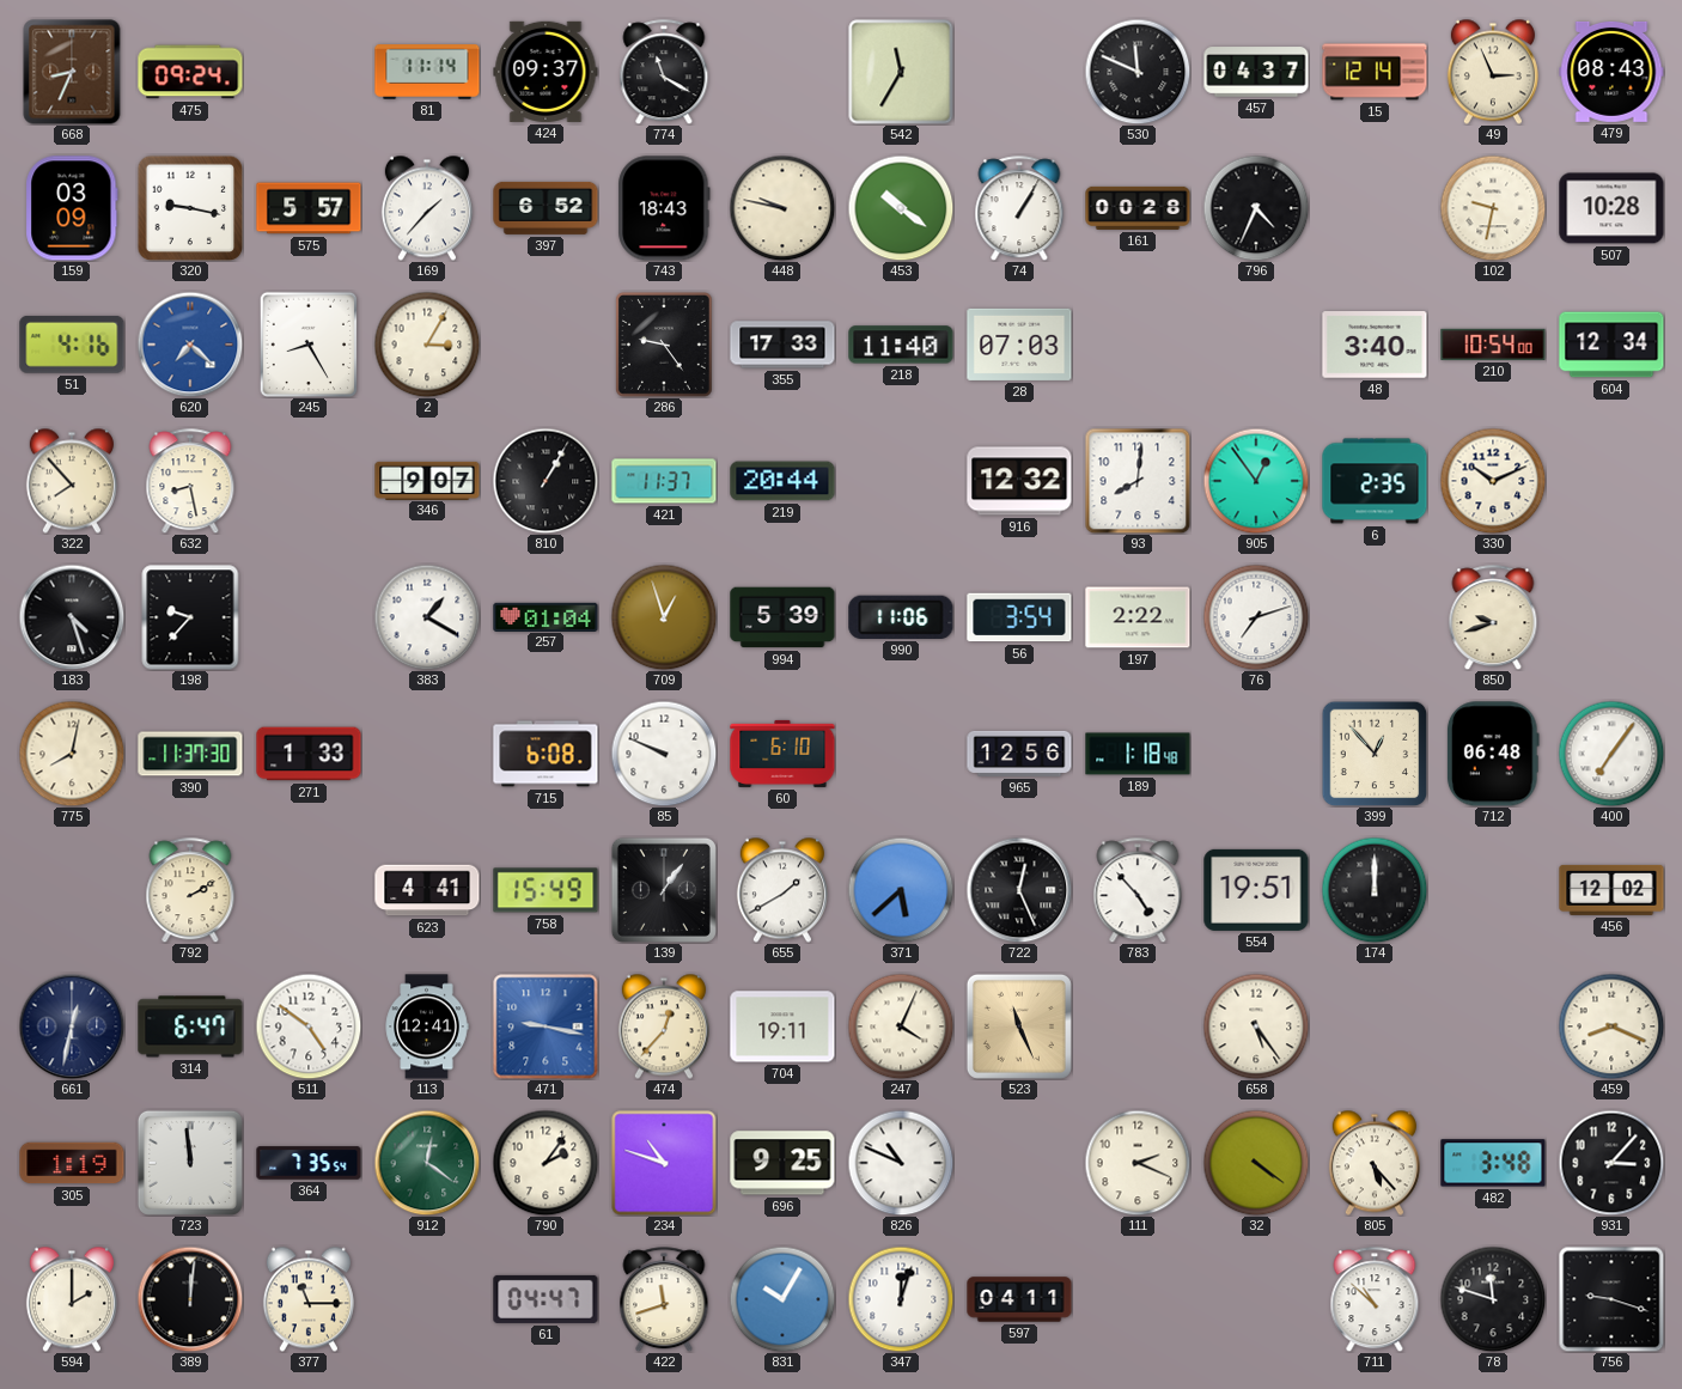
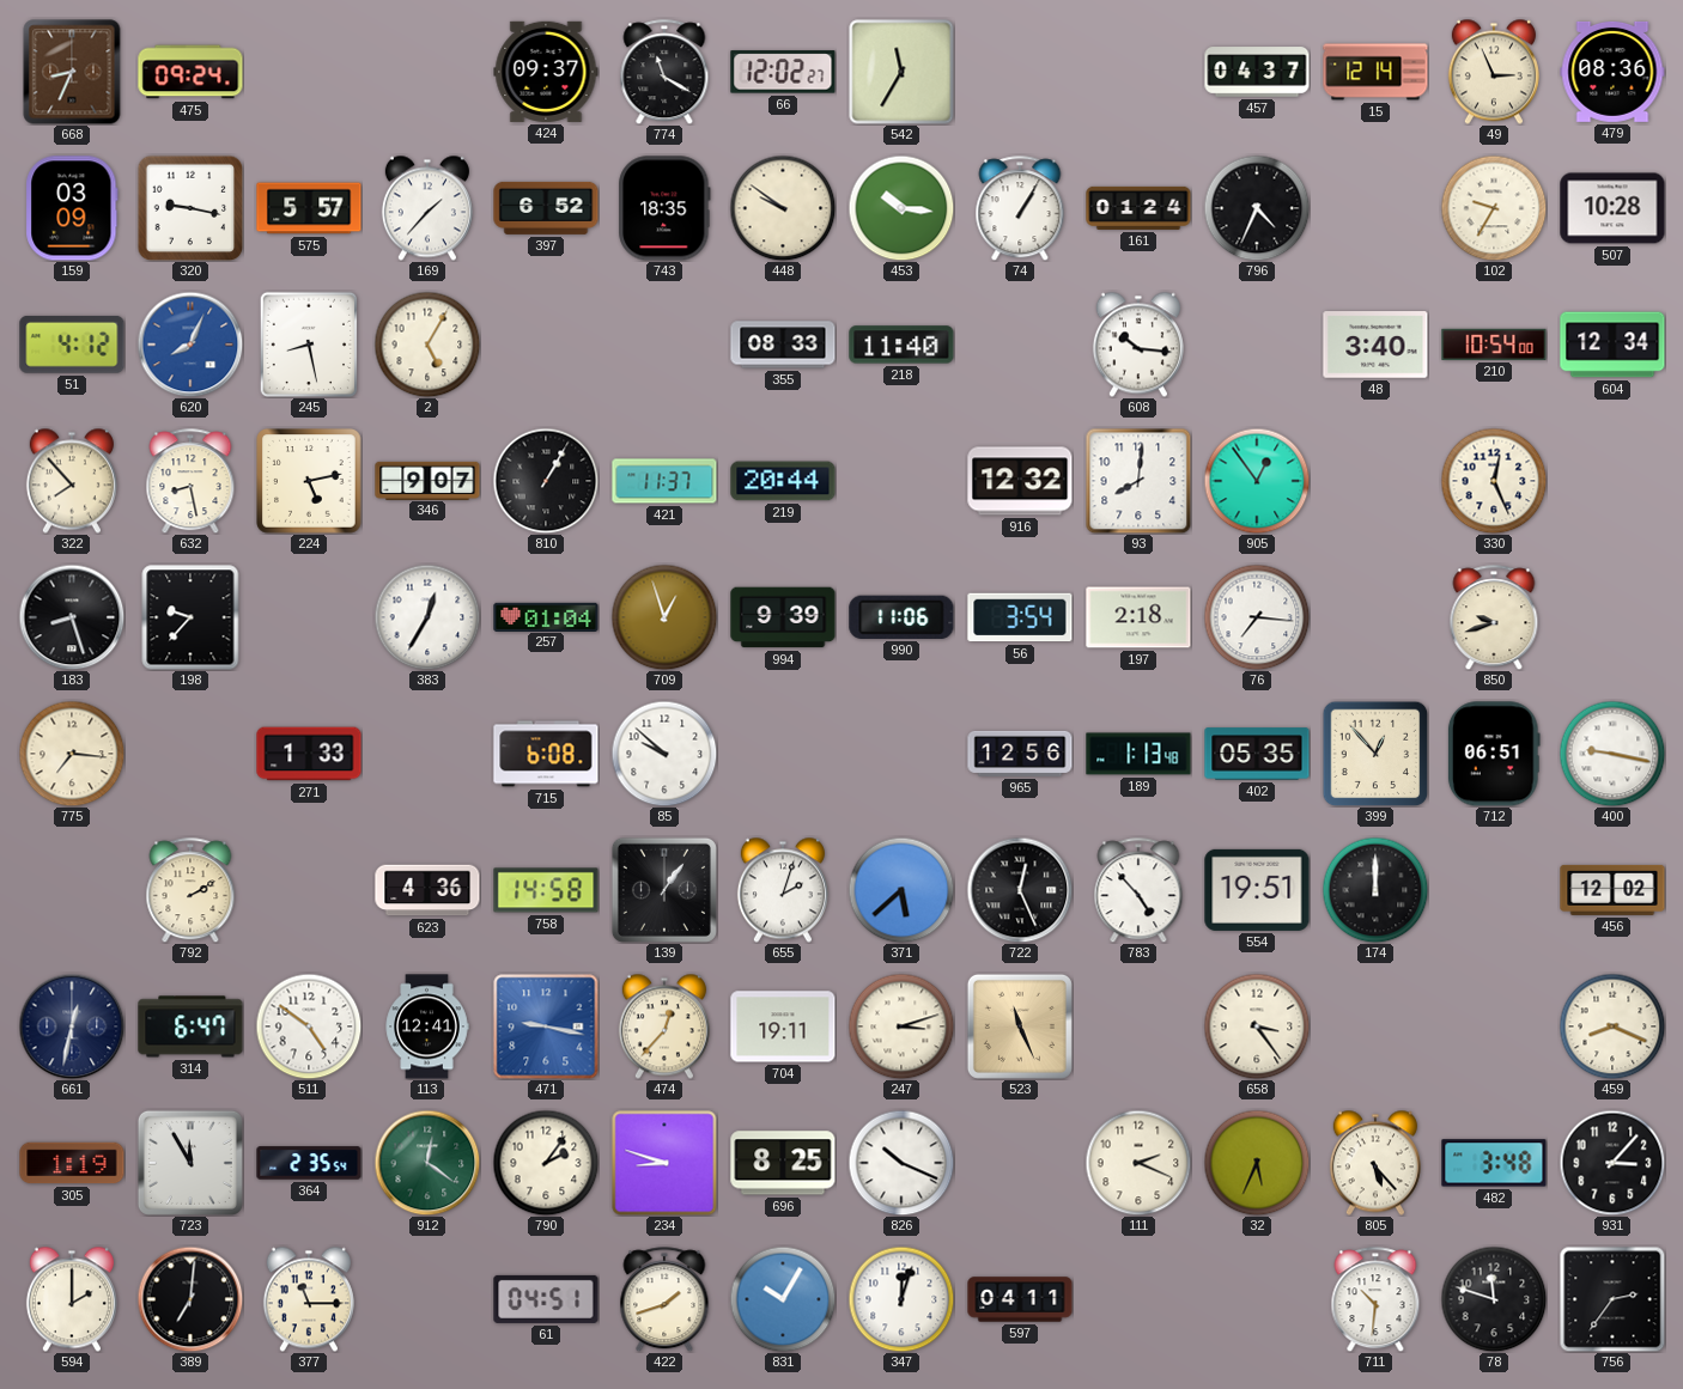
81: 11:14 -> none
66: none -> 12:02
530: 11:49 -> none
479: 08:43 -> 08:36
743: 18:43 -> 18:35
448: 9:47 -> 9:51
453: 10:21 -> 10:16
161: 00:28 -> 01:24
102: 9:32 -> 9:35
51: 4:16 -> 4:12
620: 7:22 -> 8:04
245: 8:25 -> 8:28
2: 3:05 -> 5:05
286: 9:24 -> none
355: 17:33 -> 08:33
28: 07:03 -> none
608: none -> 10:16
224: none -> 5:13
6: 2:35 -> none
330: 10:11 -> 12:26
183: 4:27 -> 8:27
383: 1:20 -> 12:35
994: 5:39 -> 9:39
197: 2:22 -> 2:18
76: 7:12 -> 7:16
775: 8:02 -> 7:16
390: 11:37 -> none
85: 9:49 -> 9:52
60: 6:10 -> none
189: 1:18 -> 1:13
402: none -> 05:35
712: 06:48 -> 06:51
400: 7:06 -> 9:17
623: 4:41 -> 4:36
758: 15:49 -> 14:58
655: 1:40 -> 2:03
247: 4:04 -> 3:12
658: 5:24 -> 3:24
723: 11:59 -> 11:55
364: 7:35 -> 2:35
234: 10:48 -> 8:48
696: 9:25 -> 8:25
826: 10:49 -> 10:19
32: 4:21 -> 5:34
389: 12:01 -> 7:01
61: 04:47 -> 04:51
422: 11:42 -> 1:42
711: 10:52 -> 10:31
756: 9:18 -> 2:36
